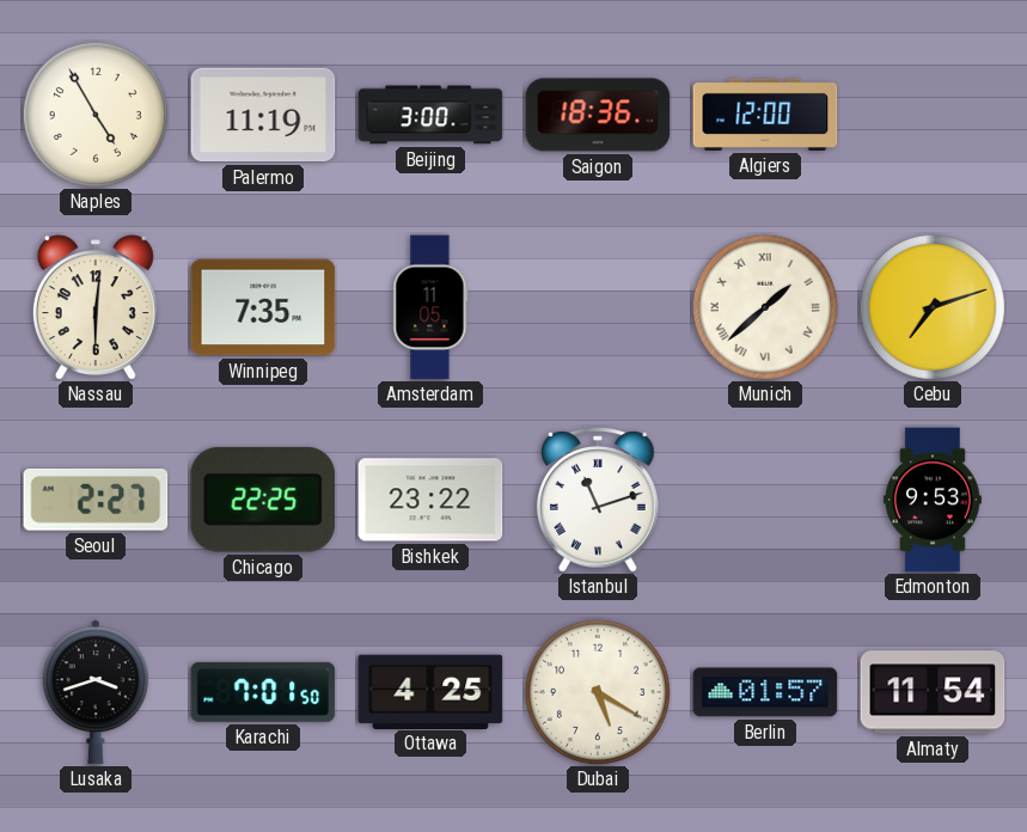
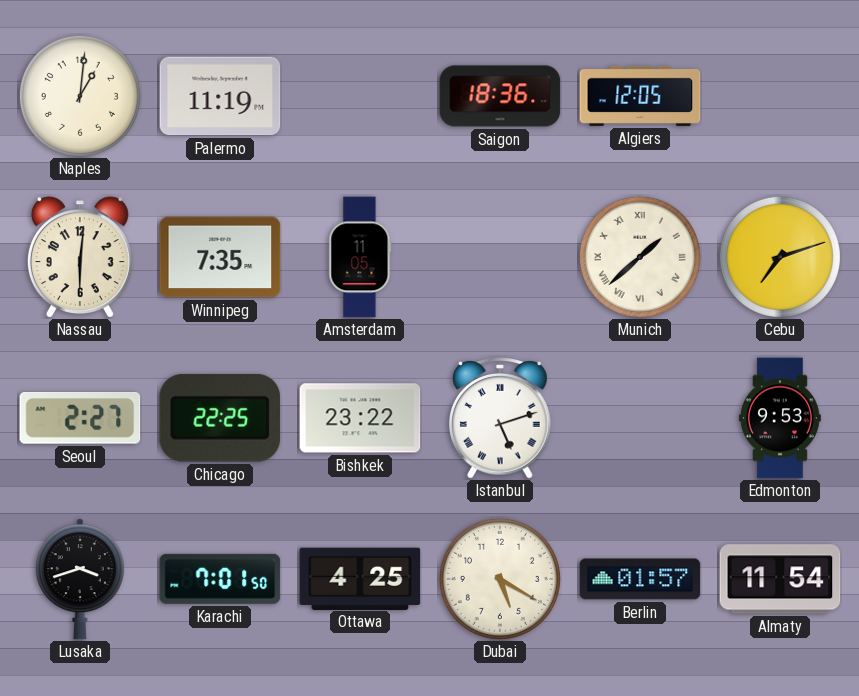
Naples: 4:55 -> 1:01
Beijing: 3:00 -> none
Algiers: 12:00 -> 12:05
Istanbul: 11:12 -> 5:12
